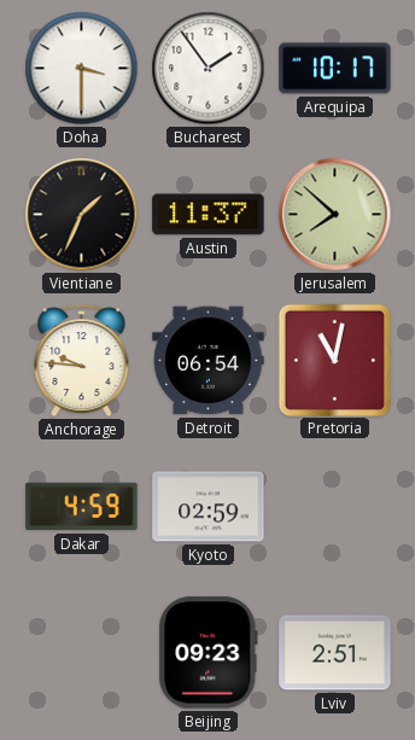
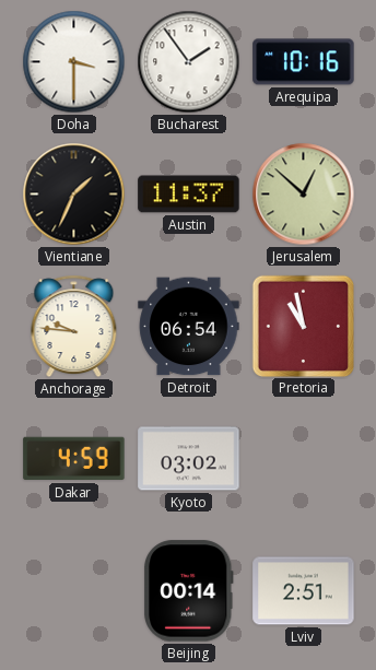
Arequipa: 10:17 -> 10:16
Jerusalem: 7:52 -> 12:52
Pretoria: 11:02 -> 10:58
Kyoto: 02:59 -> 03:02
Beijing: 09:23 -> 00:14
